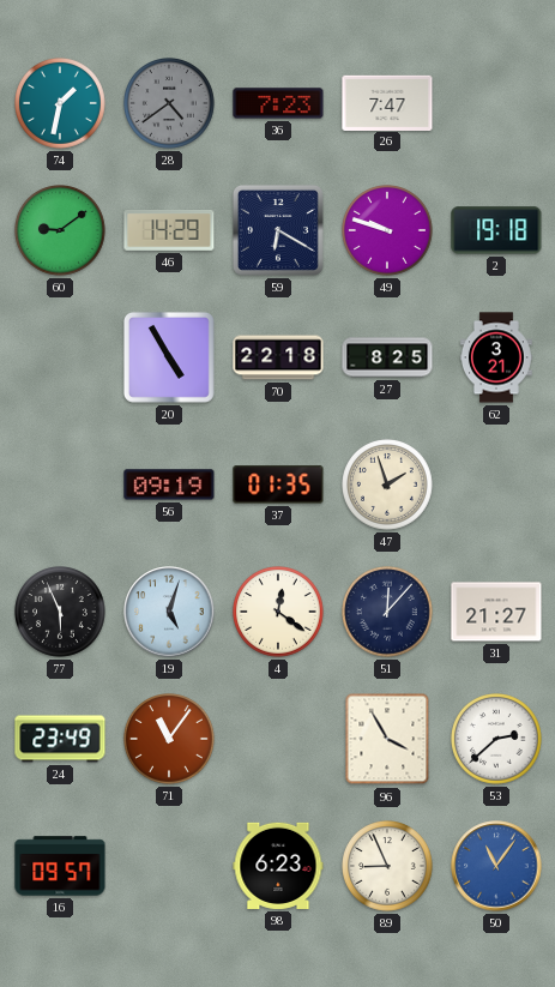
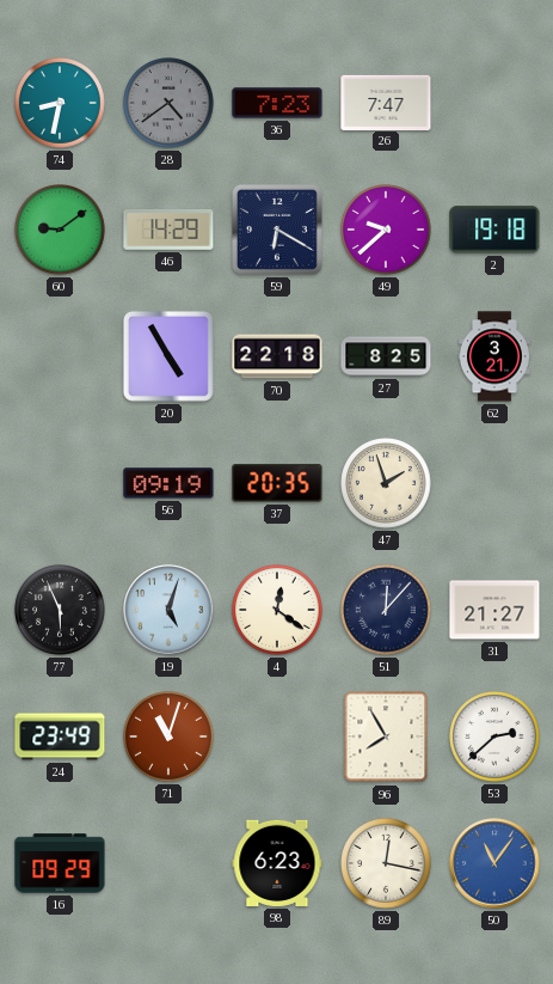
74: 1:32 -> 8:32
49: 9:48 -> 9:38
37: 01:35 -> 20:35
71: 11:06 -> 11:03
96: 3:55 -> 7:55
16: 09:57 -> 09:29
89: 8:56 -> 12:17
